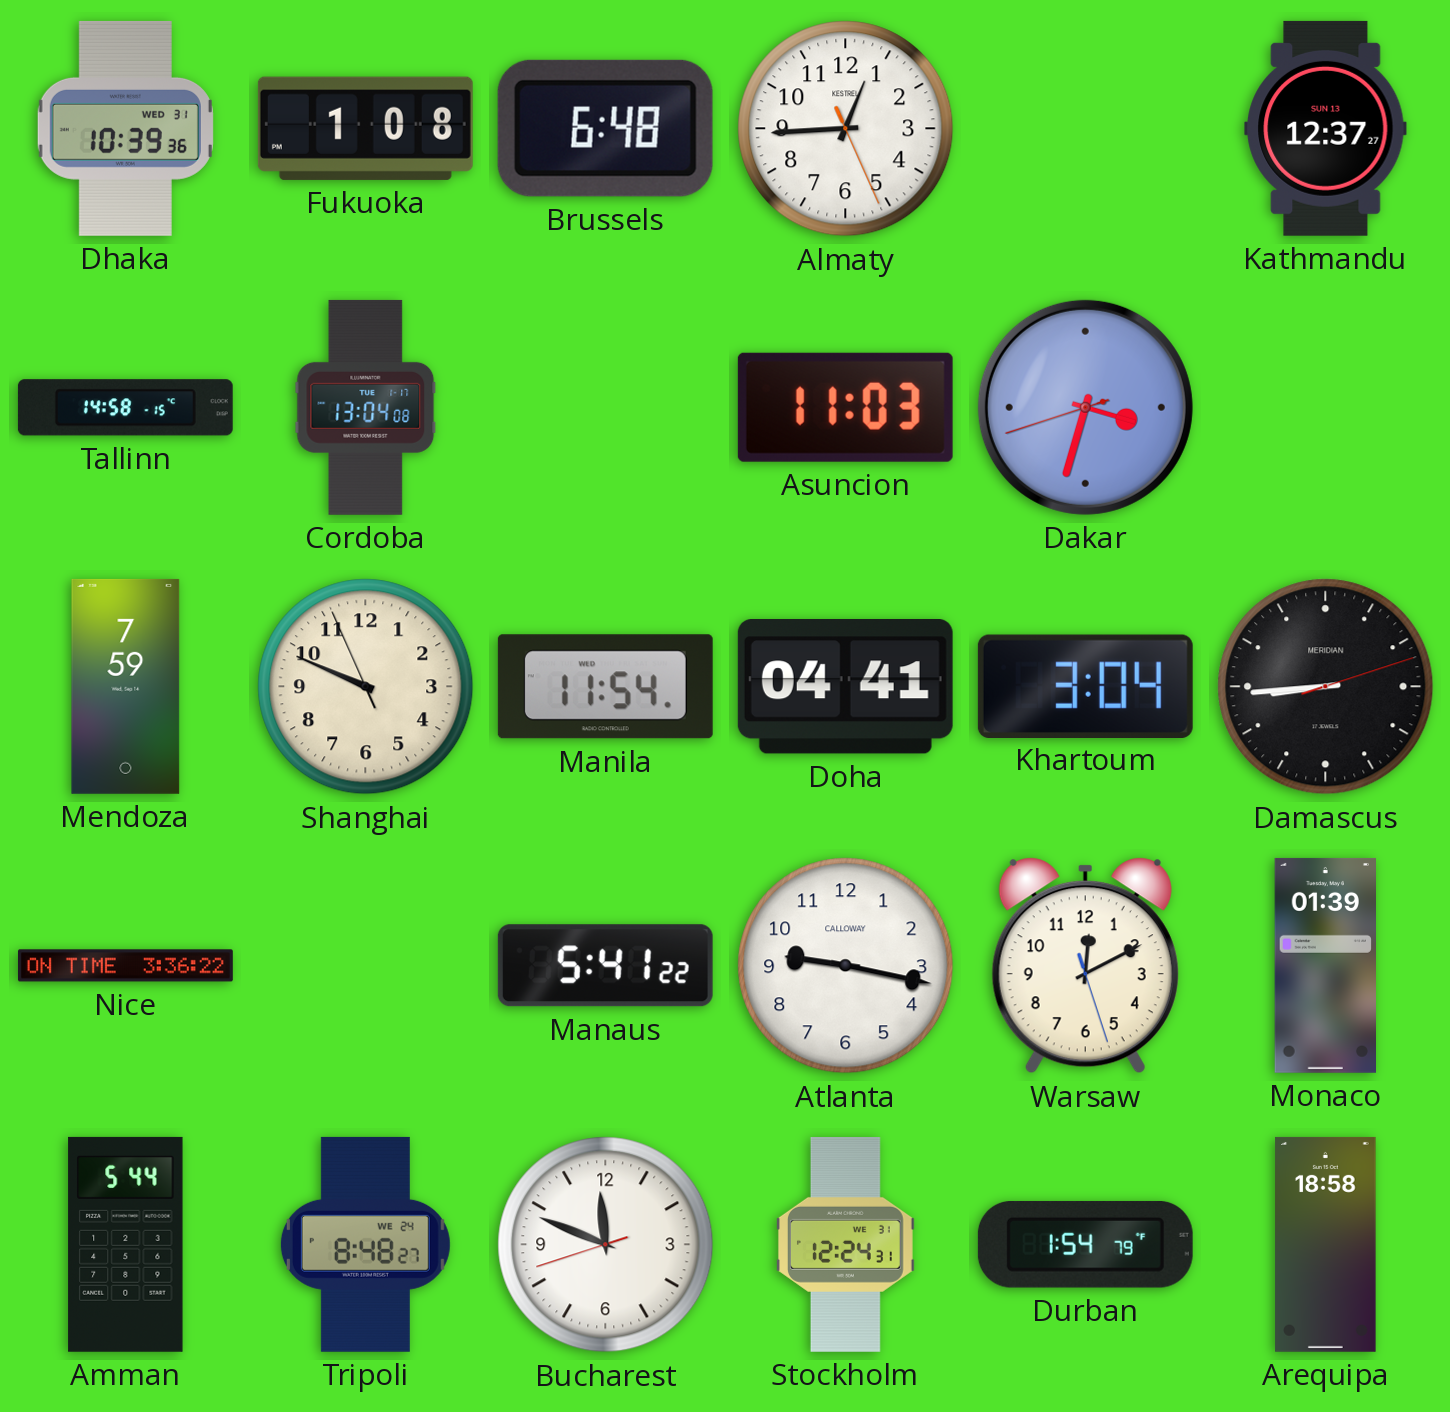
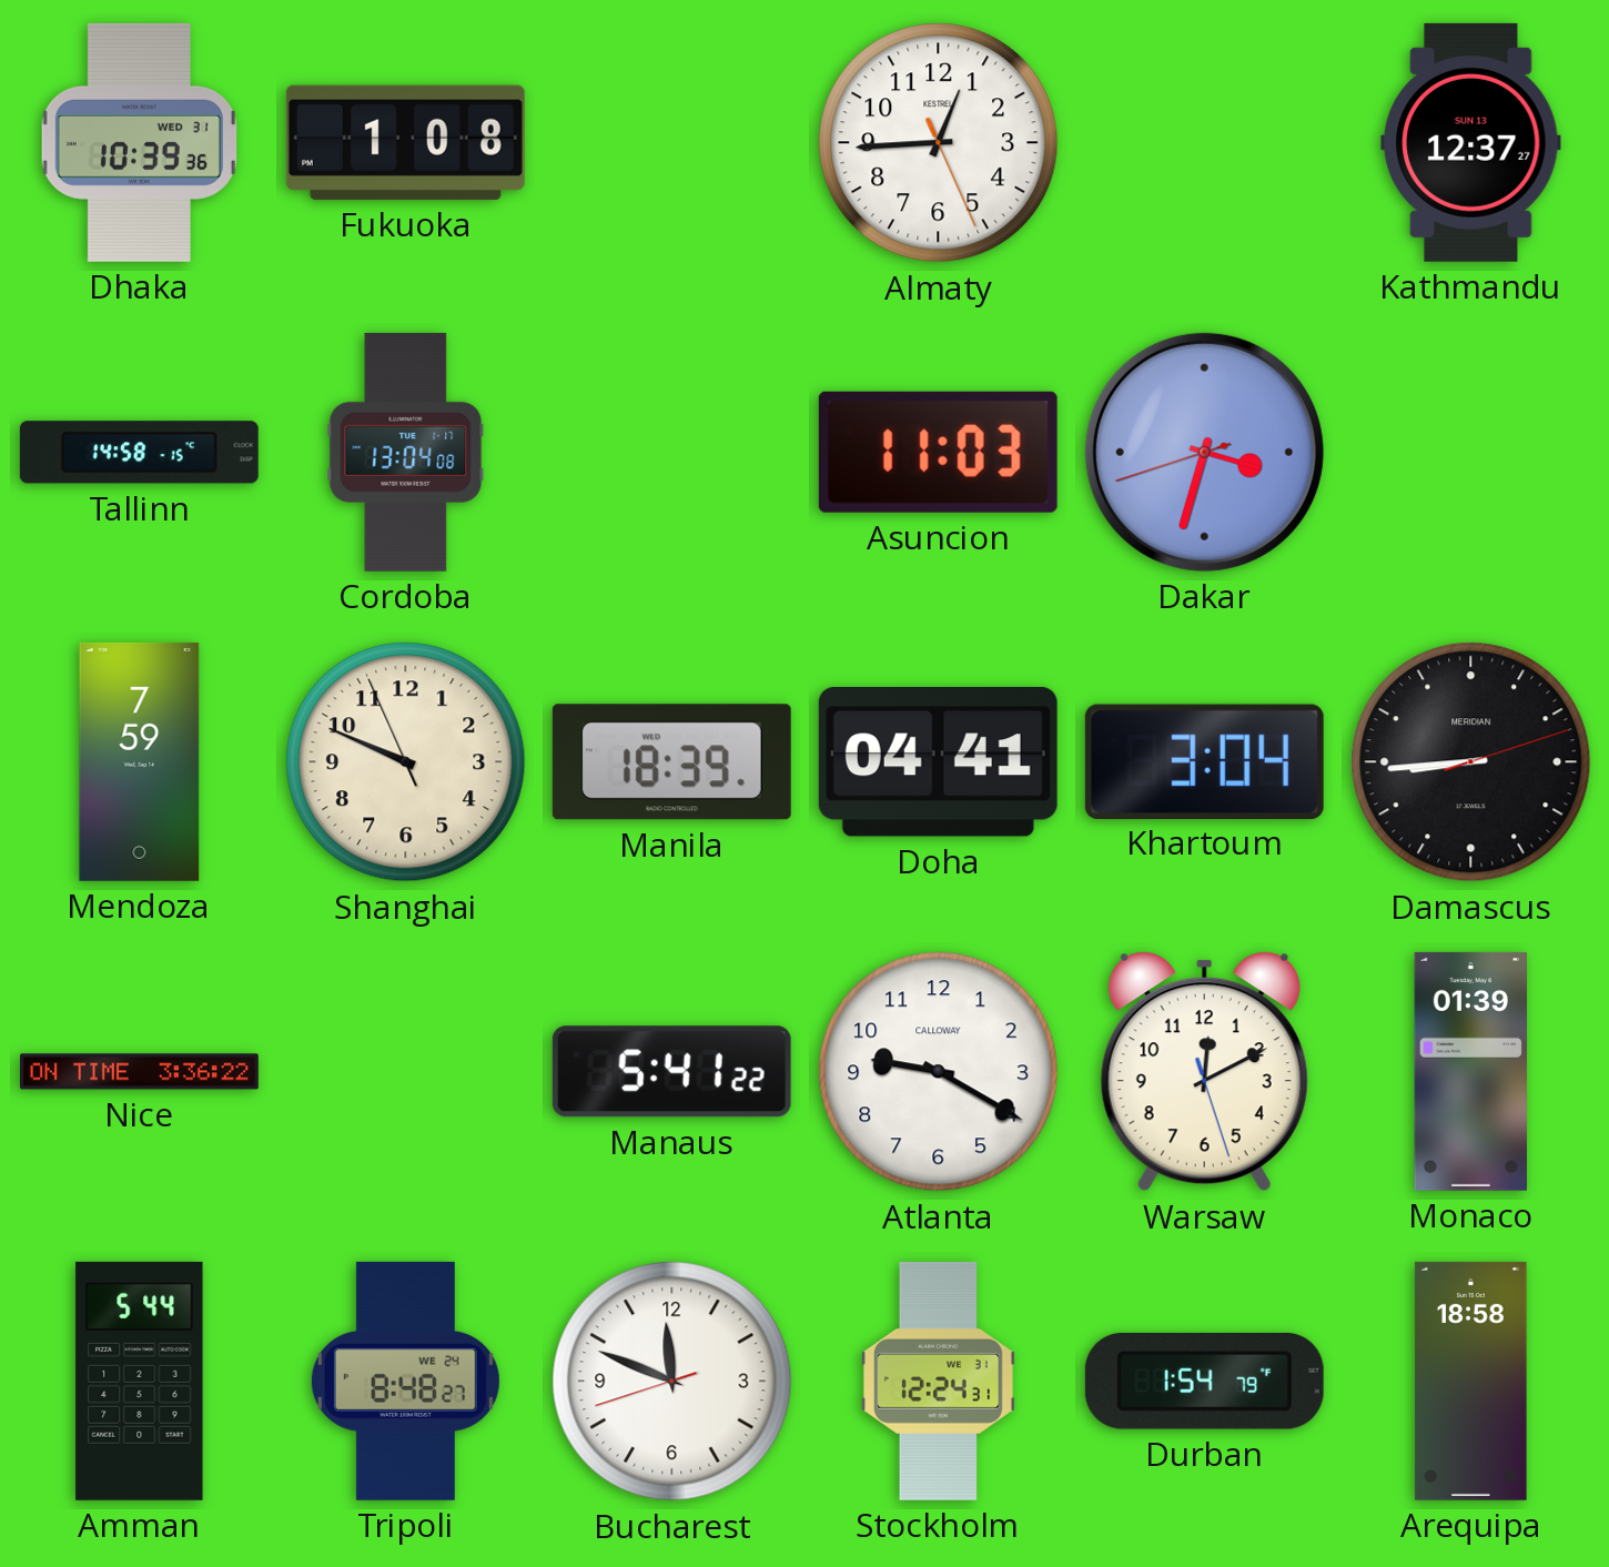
Brussels: 6:48 -> none
Manila: 11:54 -> 18:39
Atlanta: 9:17 -> 9:20
